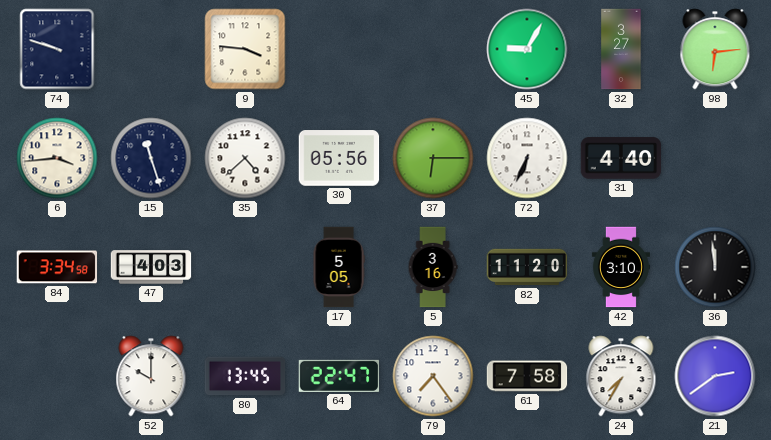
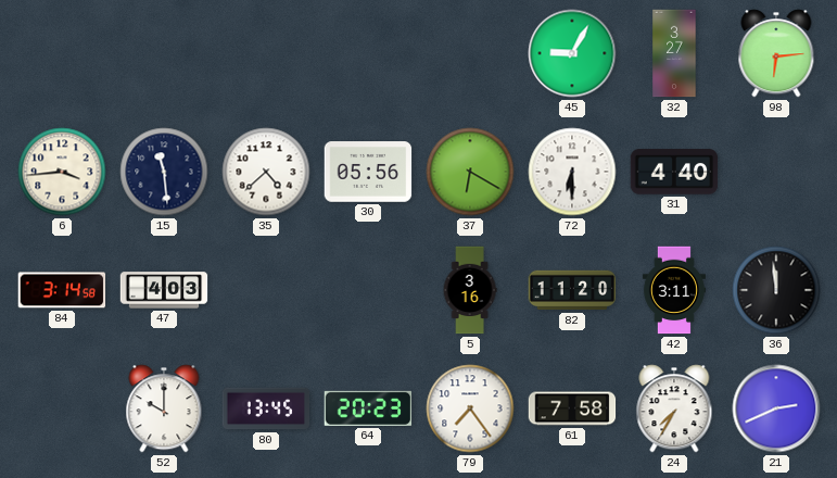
74: 9:48 -> none
9: 3:46 -> none
15: 11:27 -> 11:29
37: 6:15 -> 6:20
72: 6:34 -> 6:30
84: 3:34 -> 3:14
17: 5:05 -> none
42: 3:10 -> 3:11
64: 22:47 -> 20:23
21: 2:39 -> 2:41
